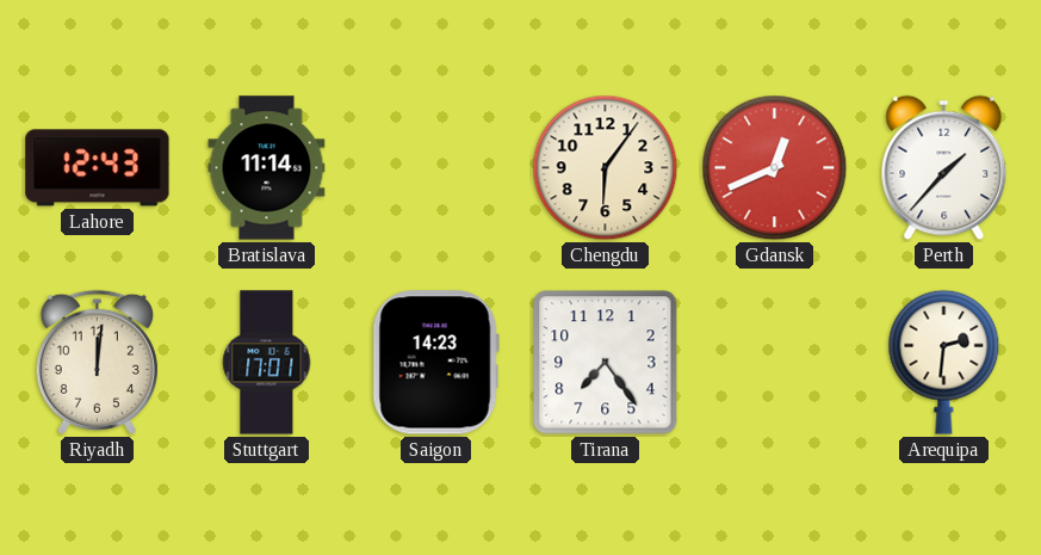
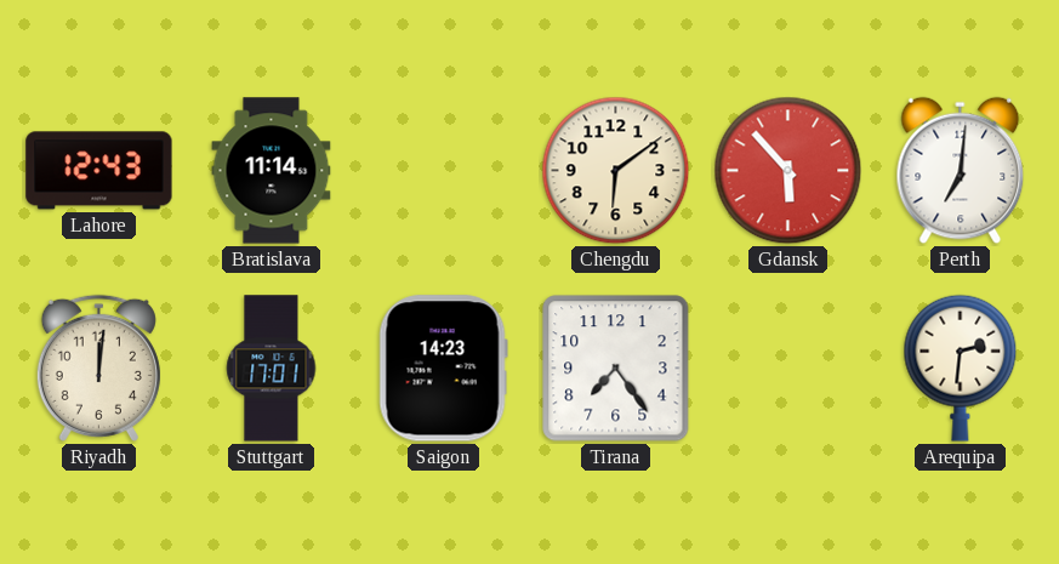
Chengdu: 6:06 -> 6:09
Gdansk: 12:41 -> 5:53
Perth: 1:37 -> 7:01
